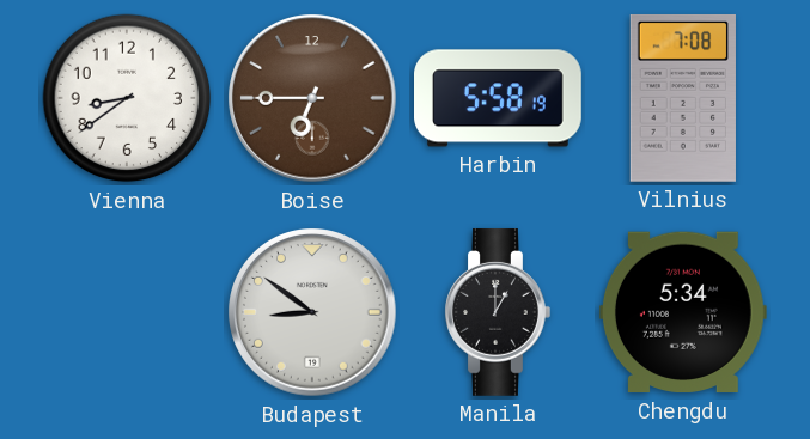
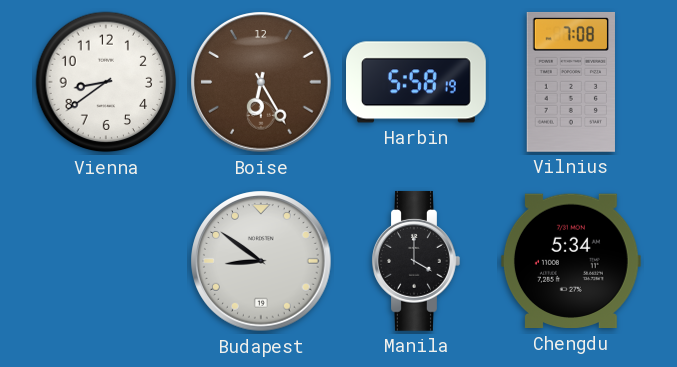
Boise: 6:45 -> 6:25
Manila: 1:00 -> 4:00
